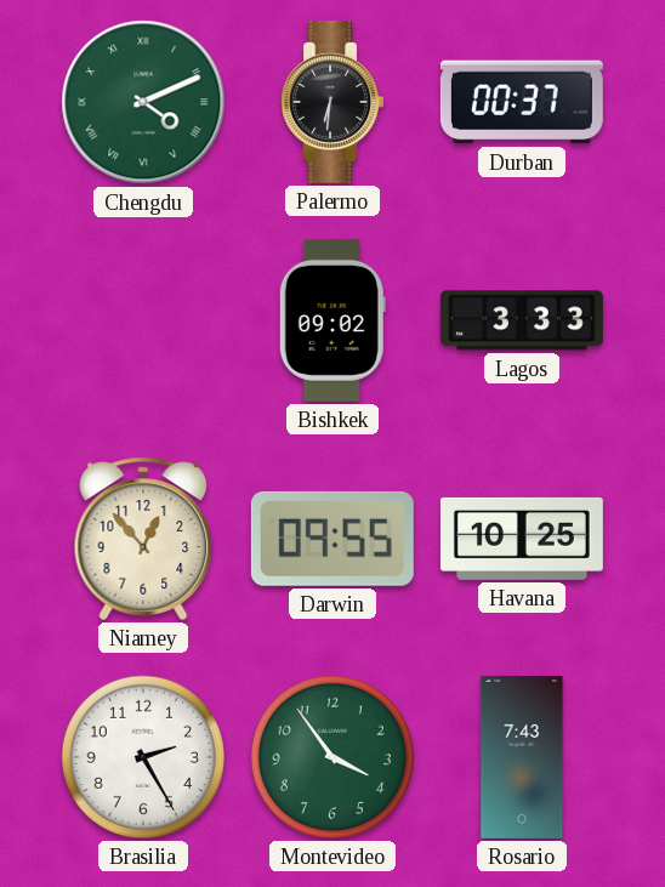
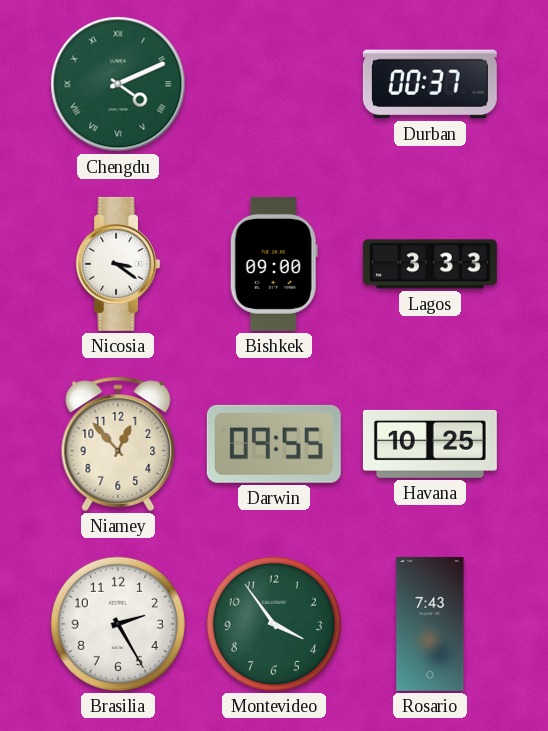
Palermo: 6:31 -> none
Nicosia: none -> 3:21
Bishkek: 09:02 -> 09:00
